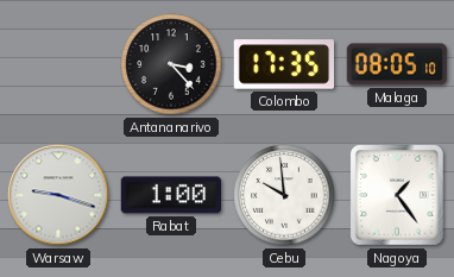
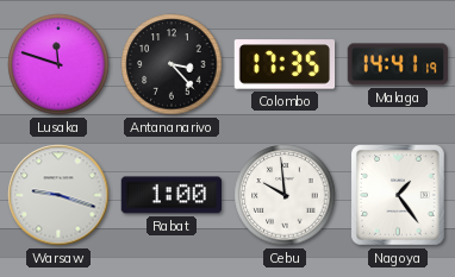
Lusaka: none -> 11:48
Malaga: 08:05 -> 14:41
